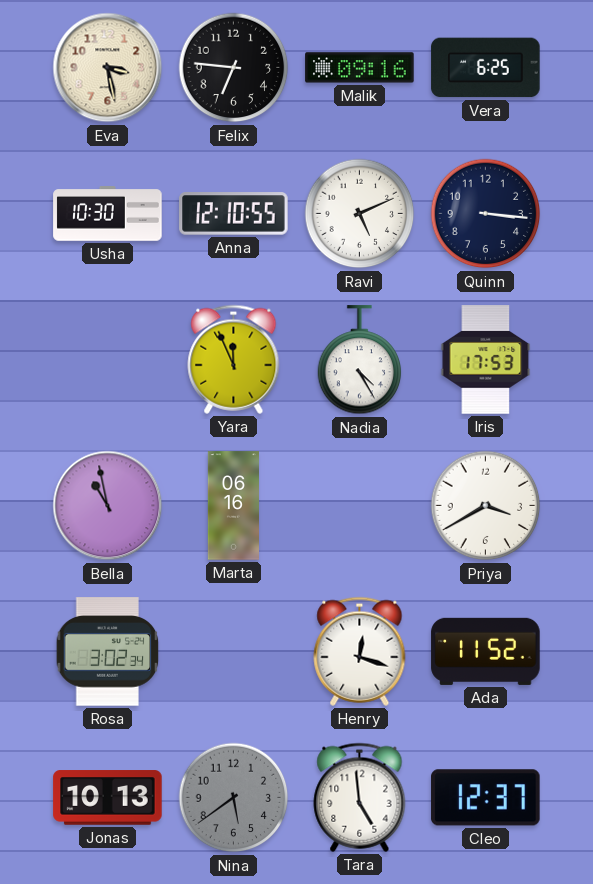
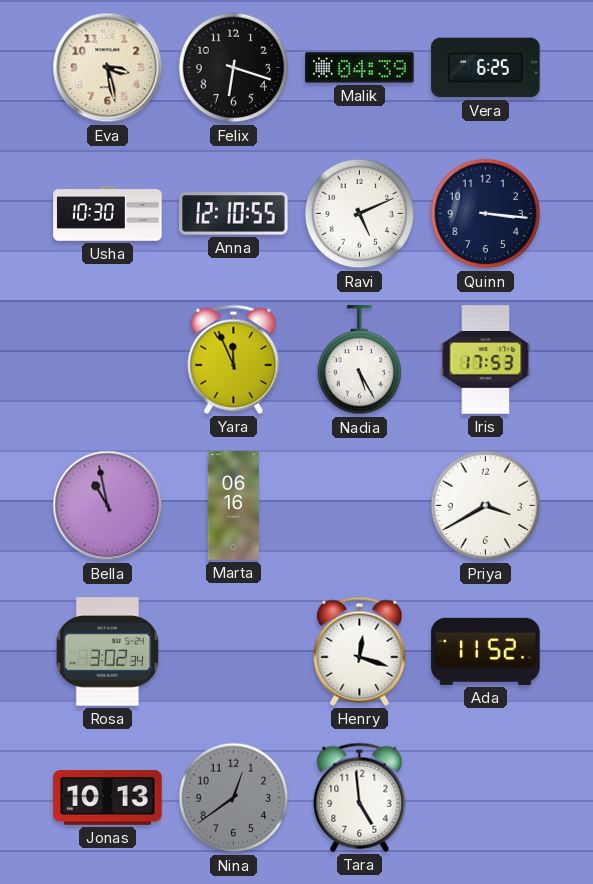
Felix: 6:46 -> 6:18
Malik: 09:16 -> 04:39
Nadia: 4:25 -> 5:25
Nina: 5:39 -> 12:39
Cleo: 12:37 -> none
